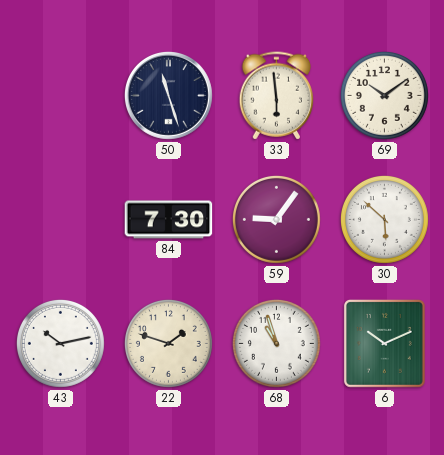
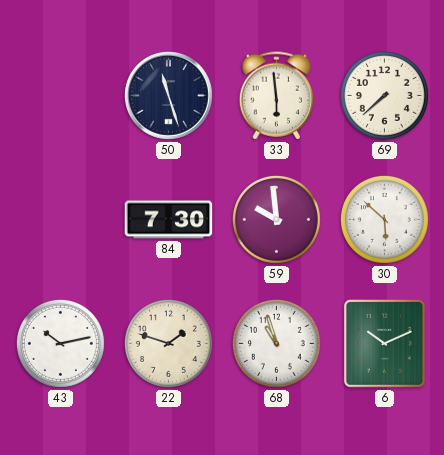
69: 10:09 -> 7:38
59: 9:06 -> 9:59
